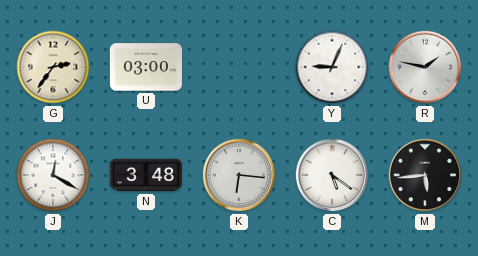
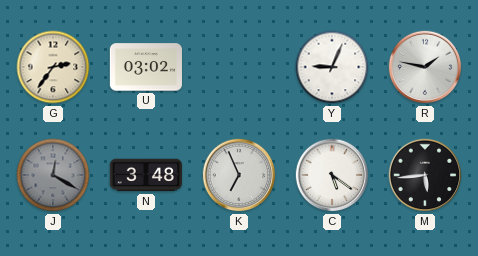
U: 03:00 -> 03:02
J dial: white -> grey
K: 6:16 -> 6:56
